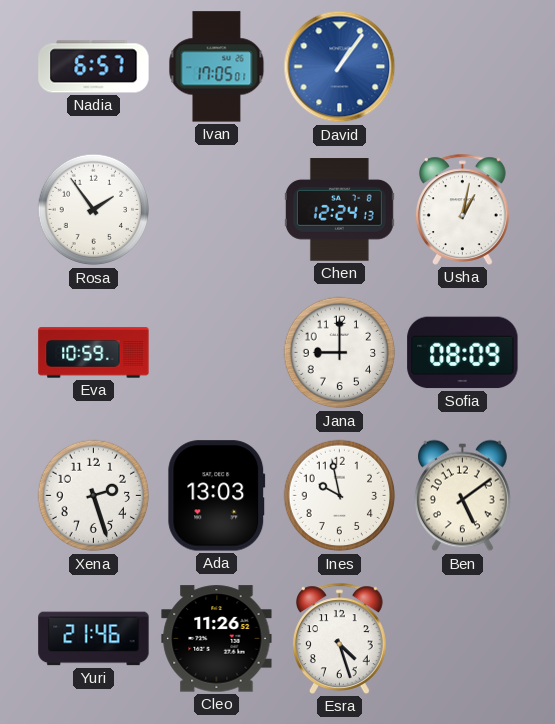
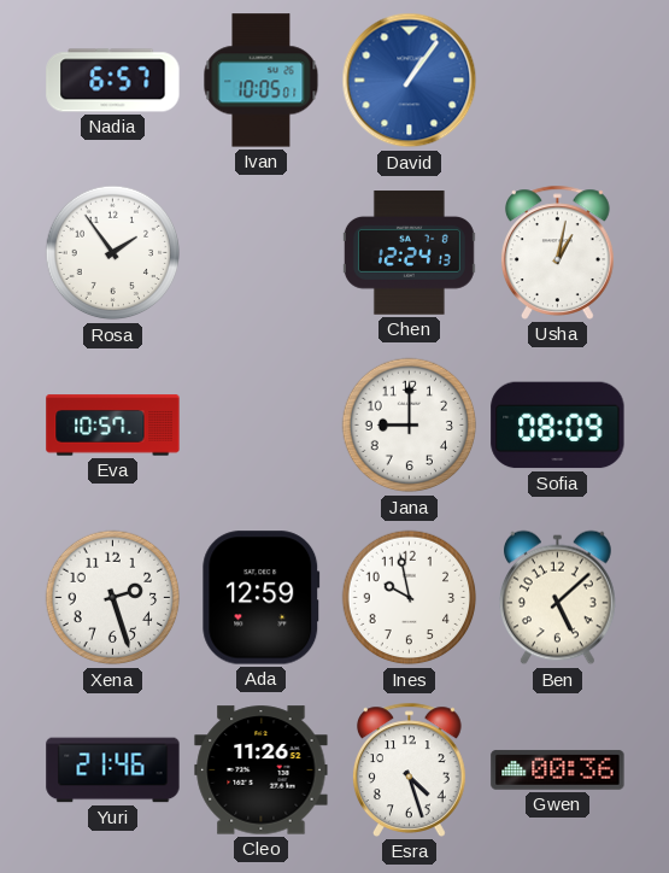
Ivan: 17:05 -> 10:05
Eva: 10:59 -> 10:57
Ada: 13:03 -> 12:59
Ben: 5:09 -> 5:08
Gwen: none -> 00:36
